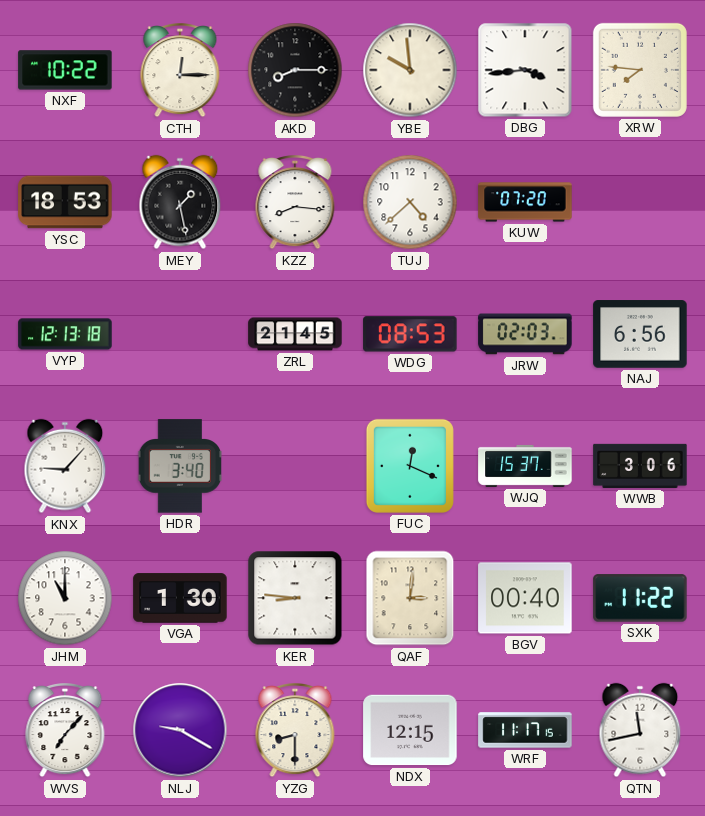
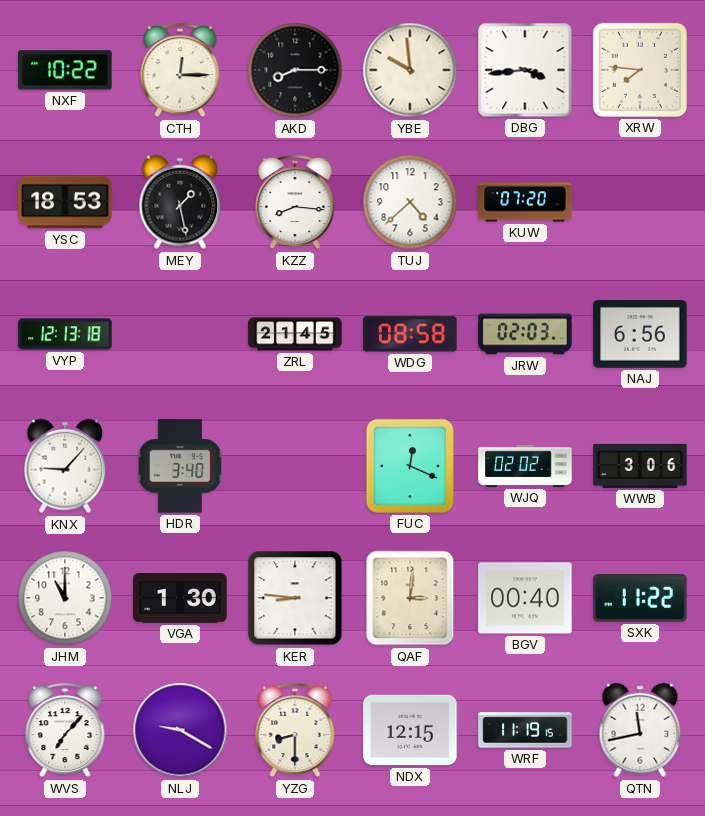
WDG: 08:53 -> 08:58
WJQ: 15:37 -> 02:02
WRF: 11:17 -> 11:19
